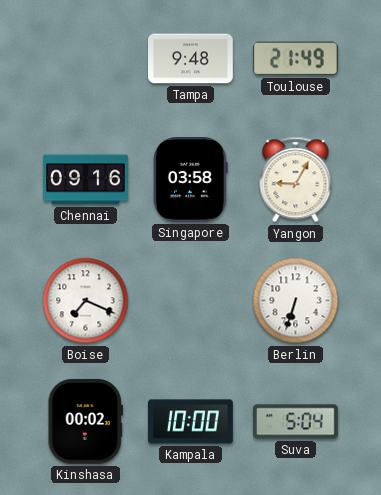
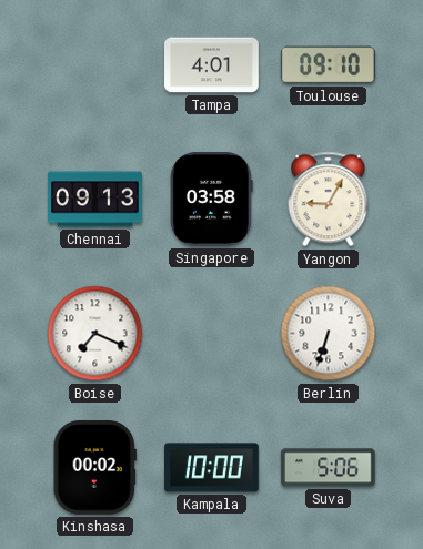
Tampa: 9:48 -> 4:01
Toulouse: 21:49 -> 09:10
Chennai: 09:16 -> 09:13
Suva: 5:04 -> 5:06
